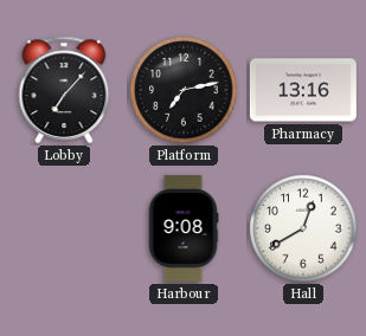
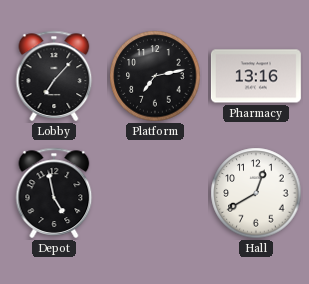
Depot: none -> 4:58
Harbour: 9:08 -> none
